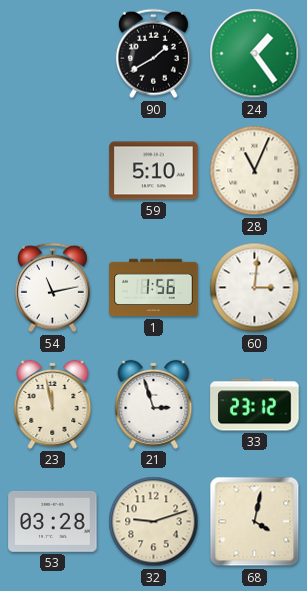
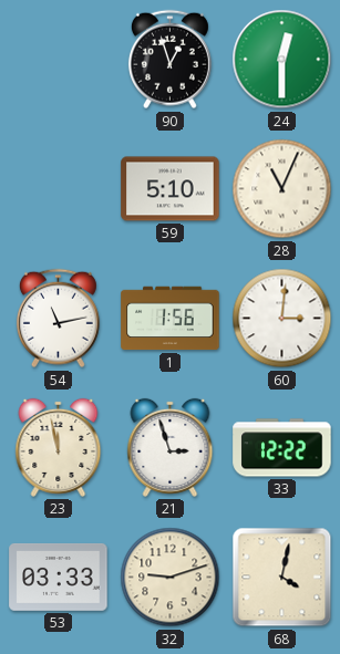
90: 1:40 -> 12:57
24: 1:24 -> 12:30
33: 23:12 -> 12:22
53: 03:28 -> 03:33
